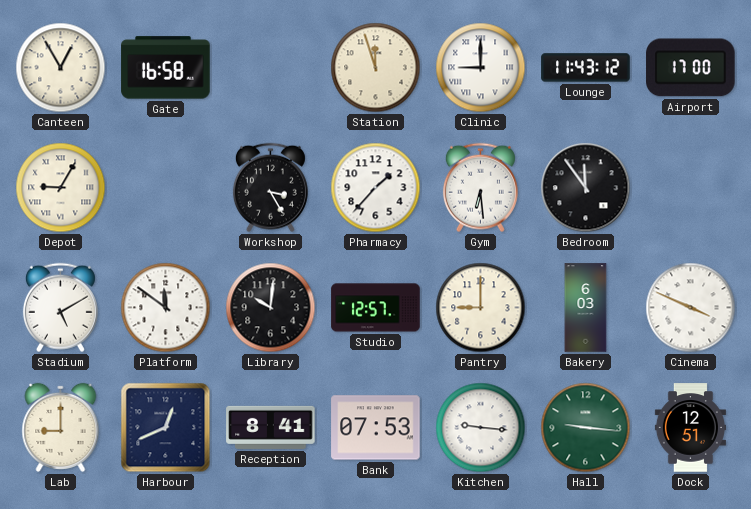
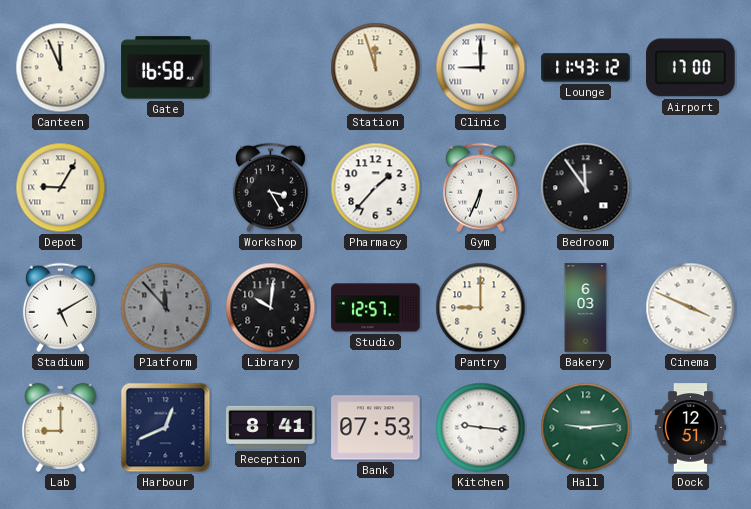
Canteen: 12:55 -> 11:56
Gym: 6:29 -> 6:34
Platform: 11:51 -> 11:53
Platform dial: white -> grey
Hall: 9:16 -> 9:14
